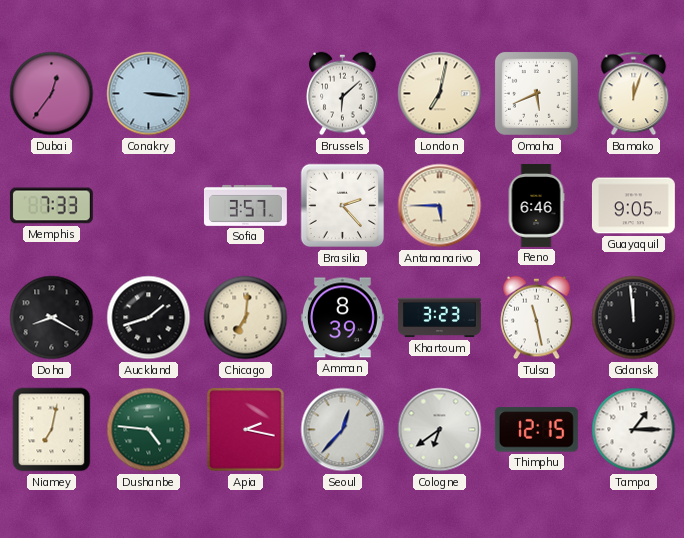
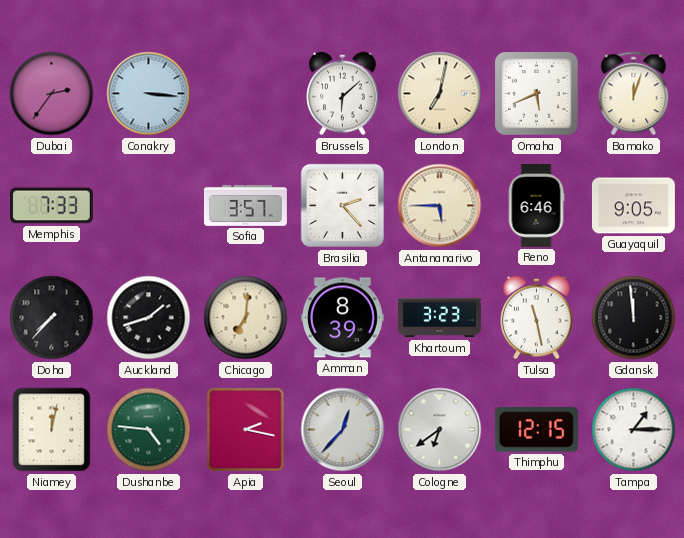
Dubai: 12:36 -> 2:36
Doha: 8:20 -> 7:37
Niamey: 7:02 -> 12:02
